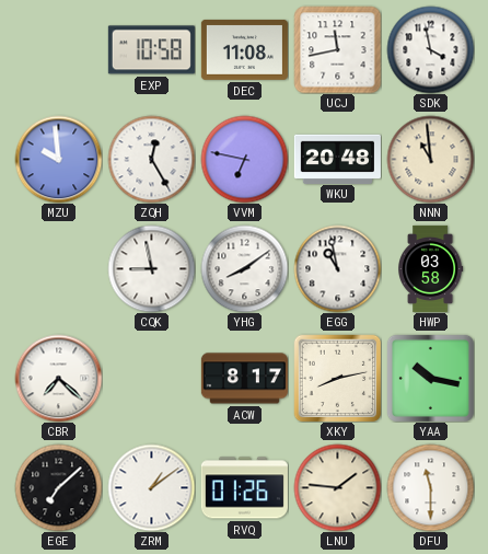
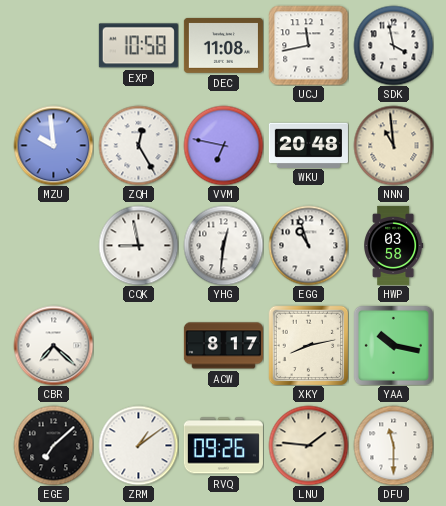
YHG: 8:09 -> 12:31
EGG: 10:58 -> 10:57
RVQ: 01:26 -> 09:26
